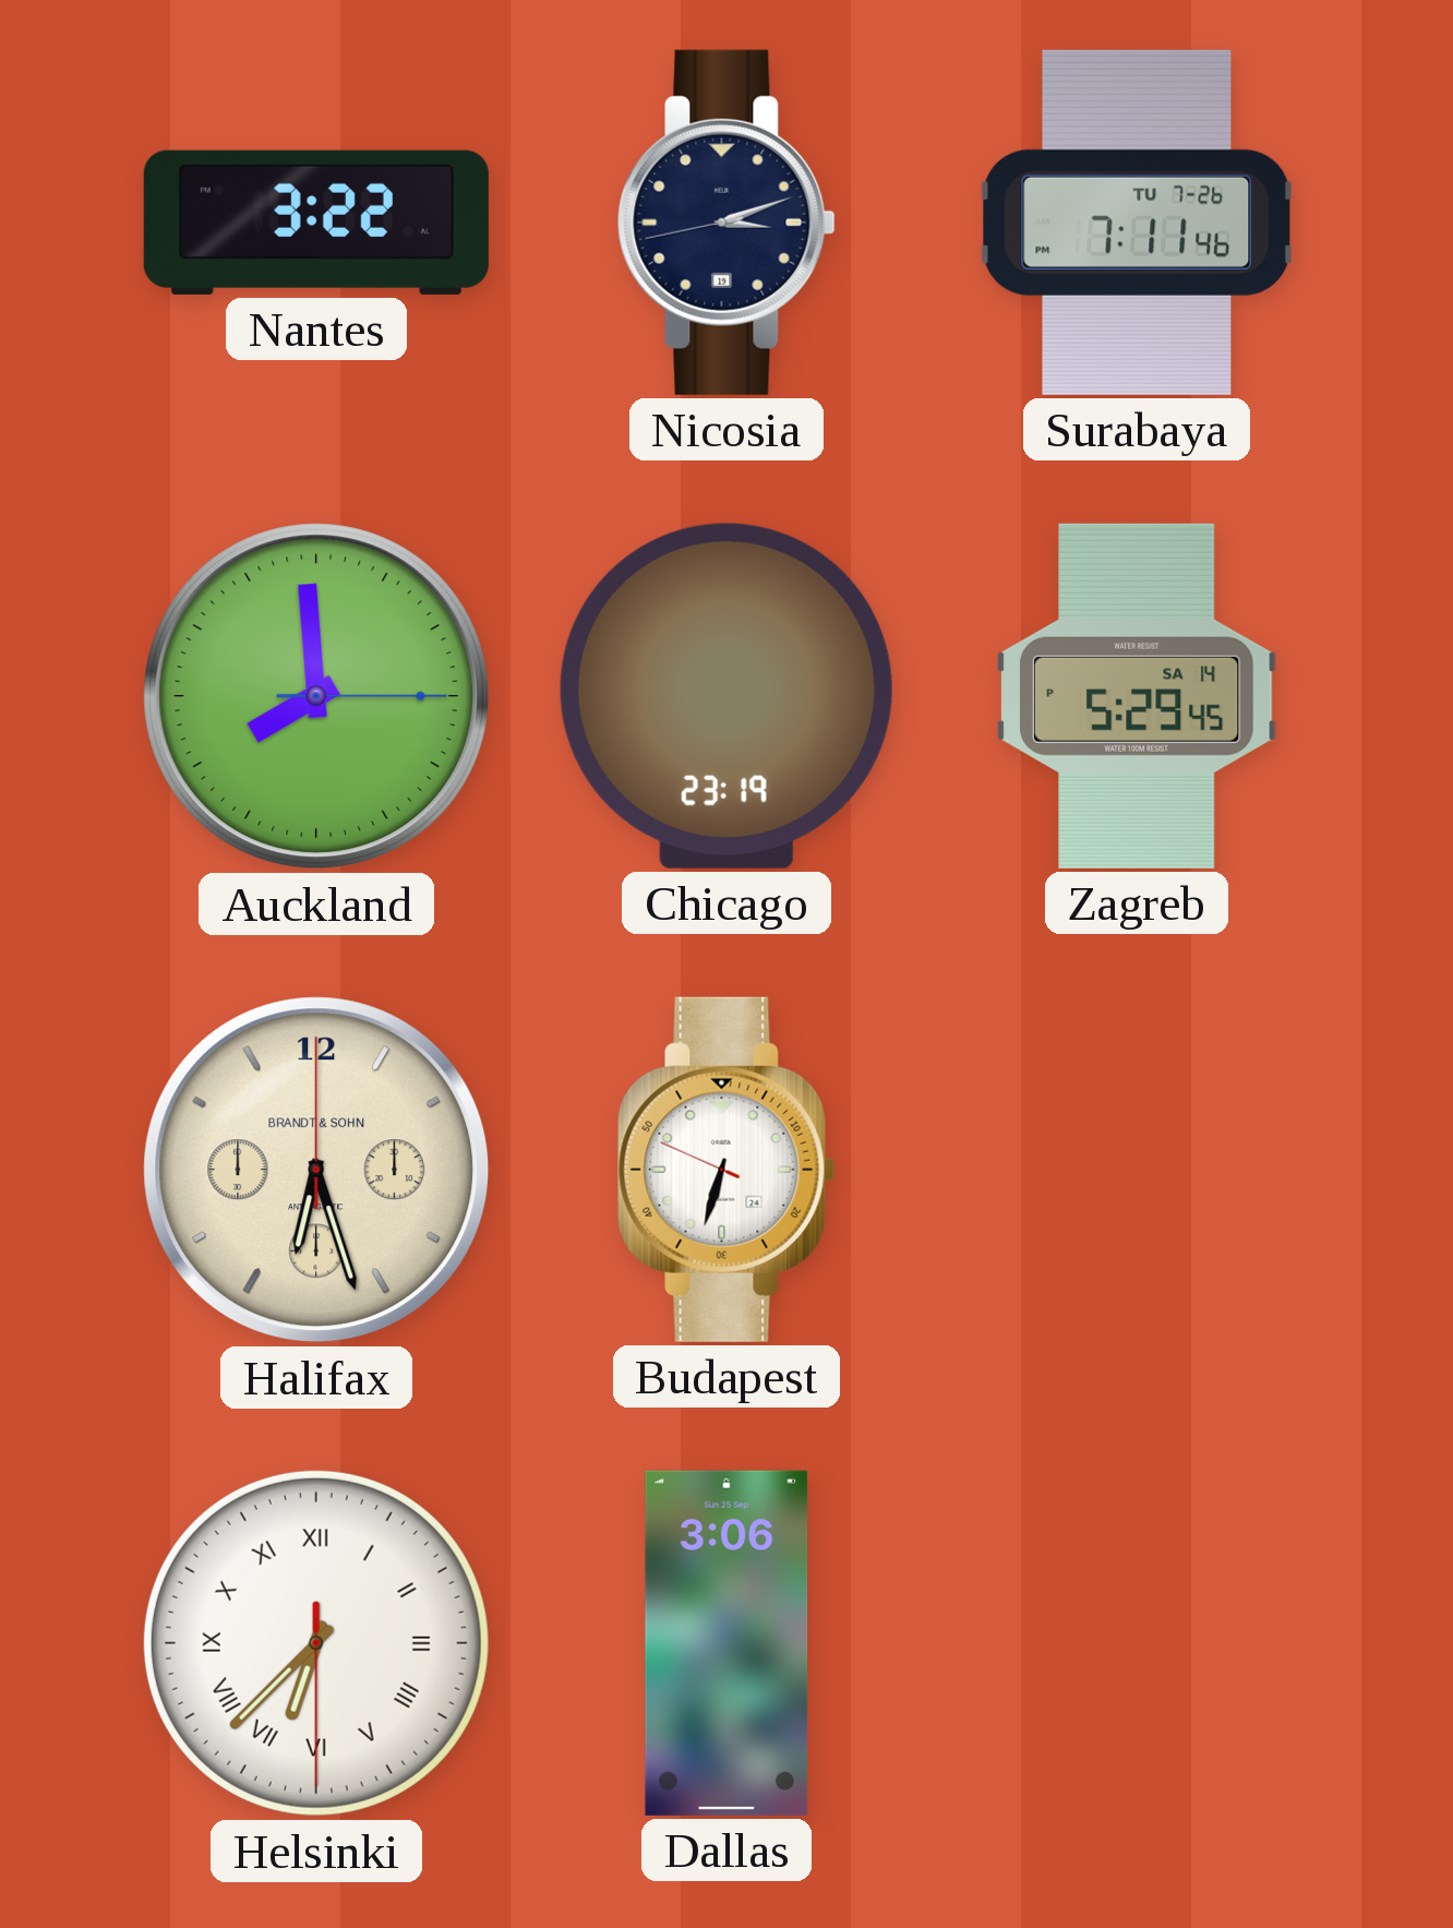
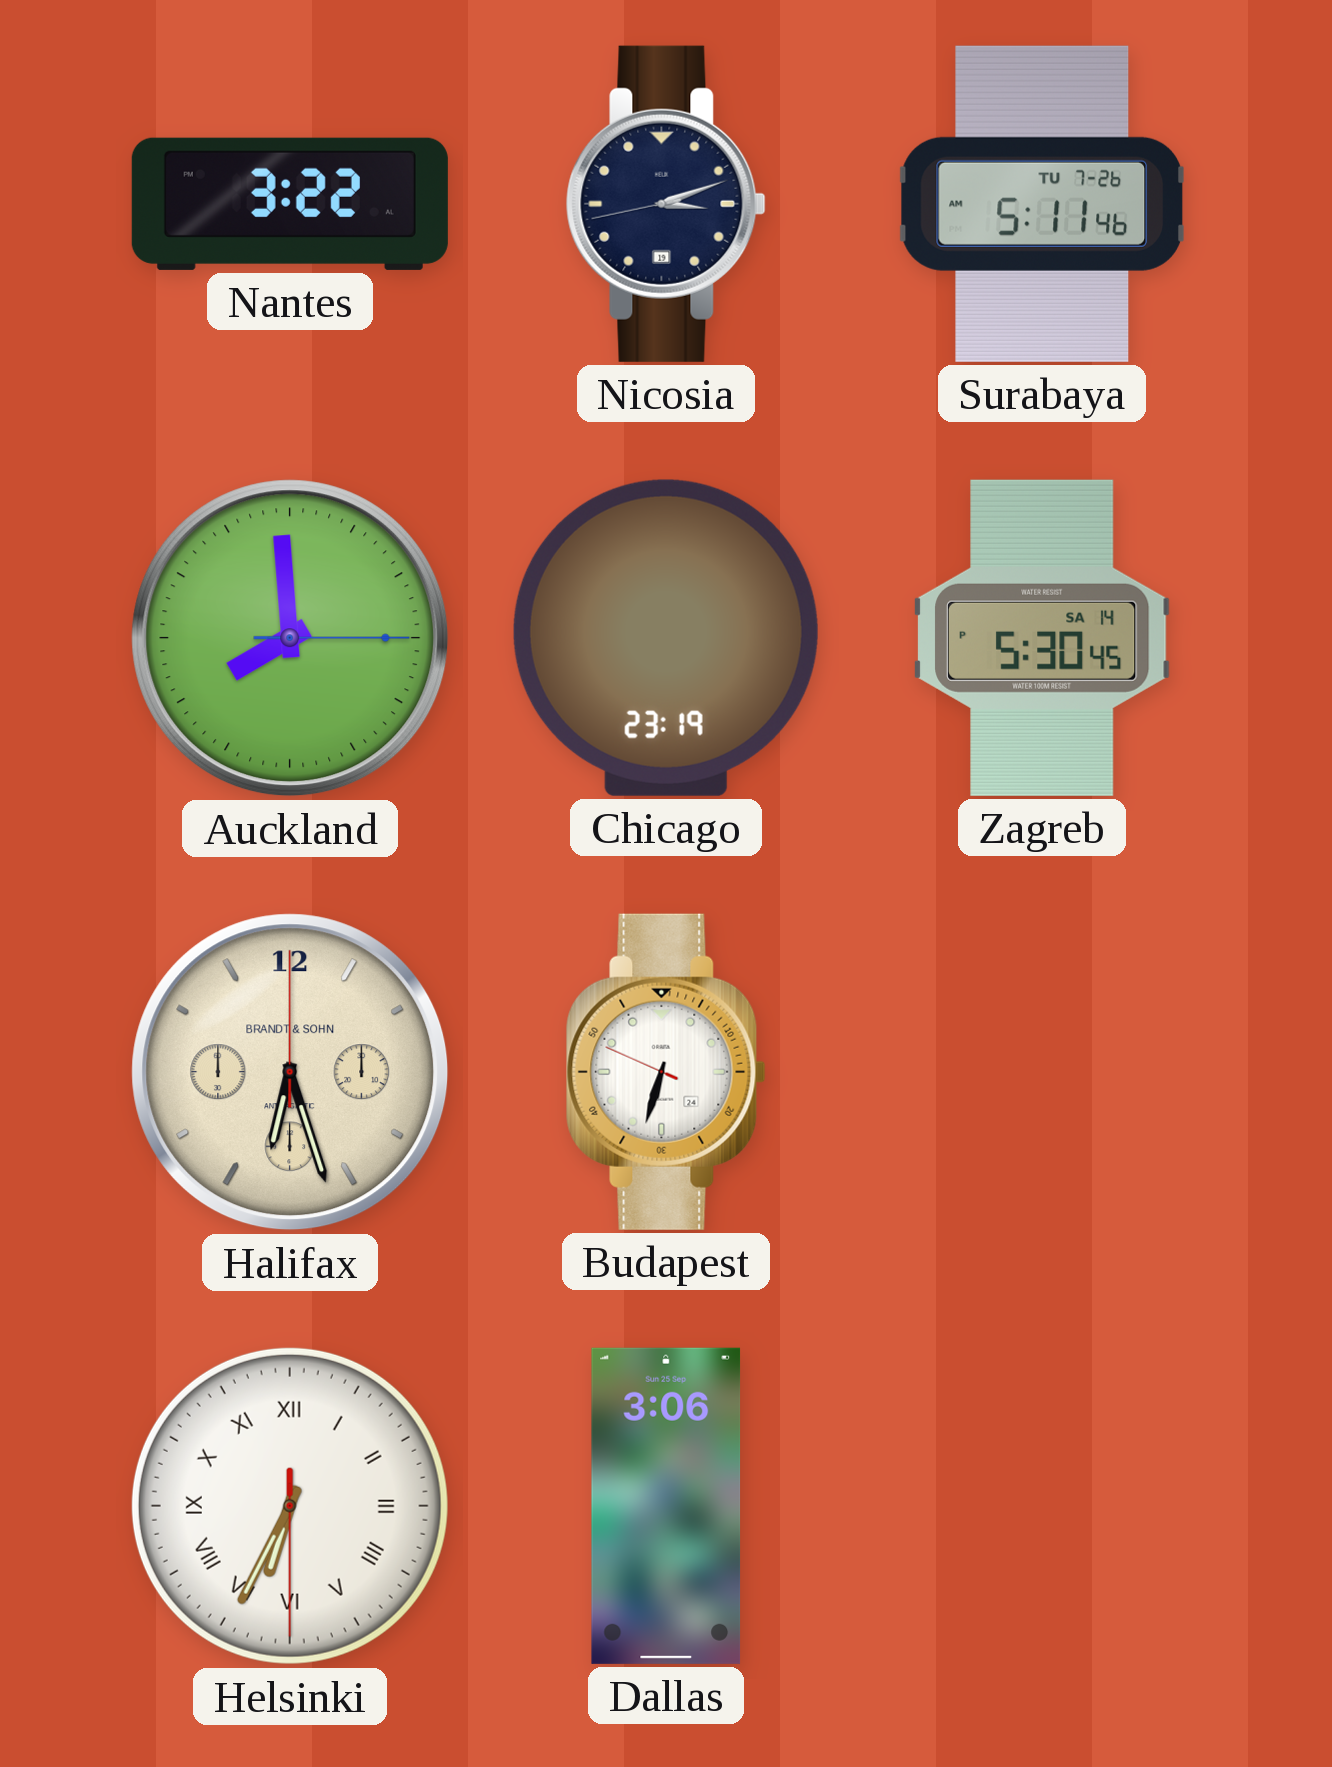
Surabaya: 7:11 -> 5:11
Zagreb: 5:29 -> 5:30
Helsinki: 6:37 -> 6:34
